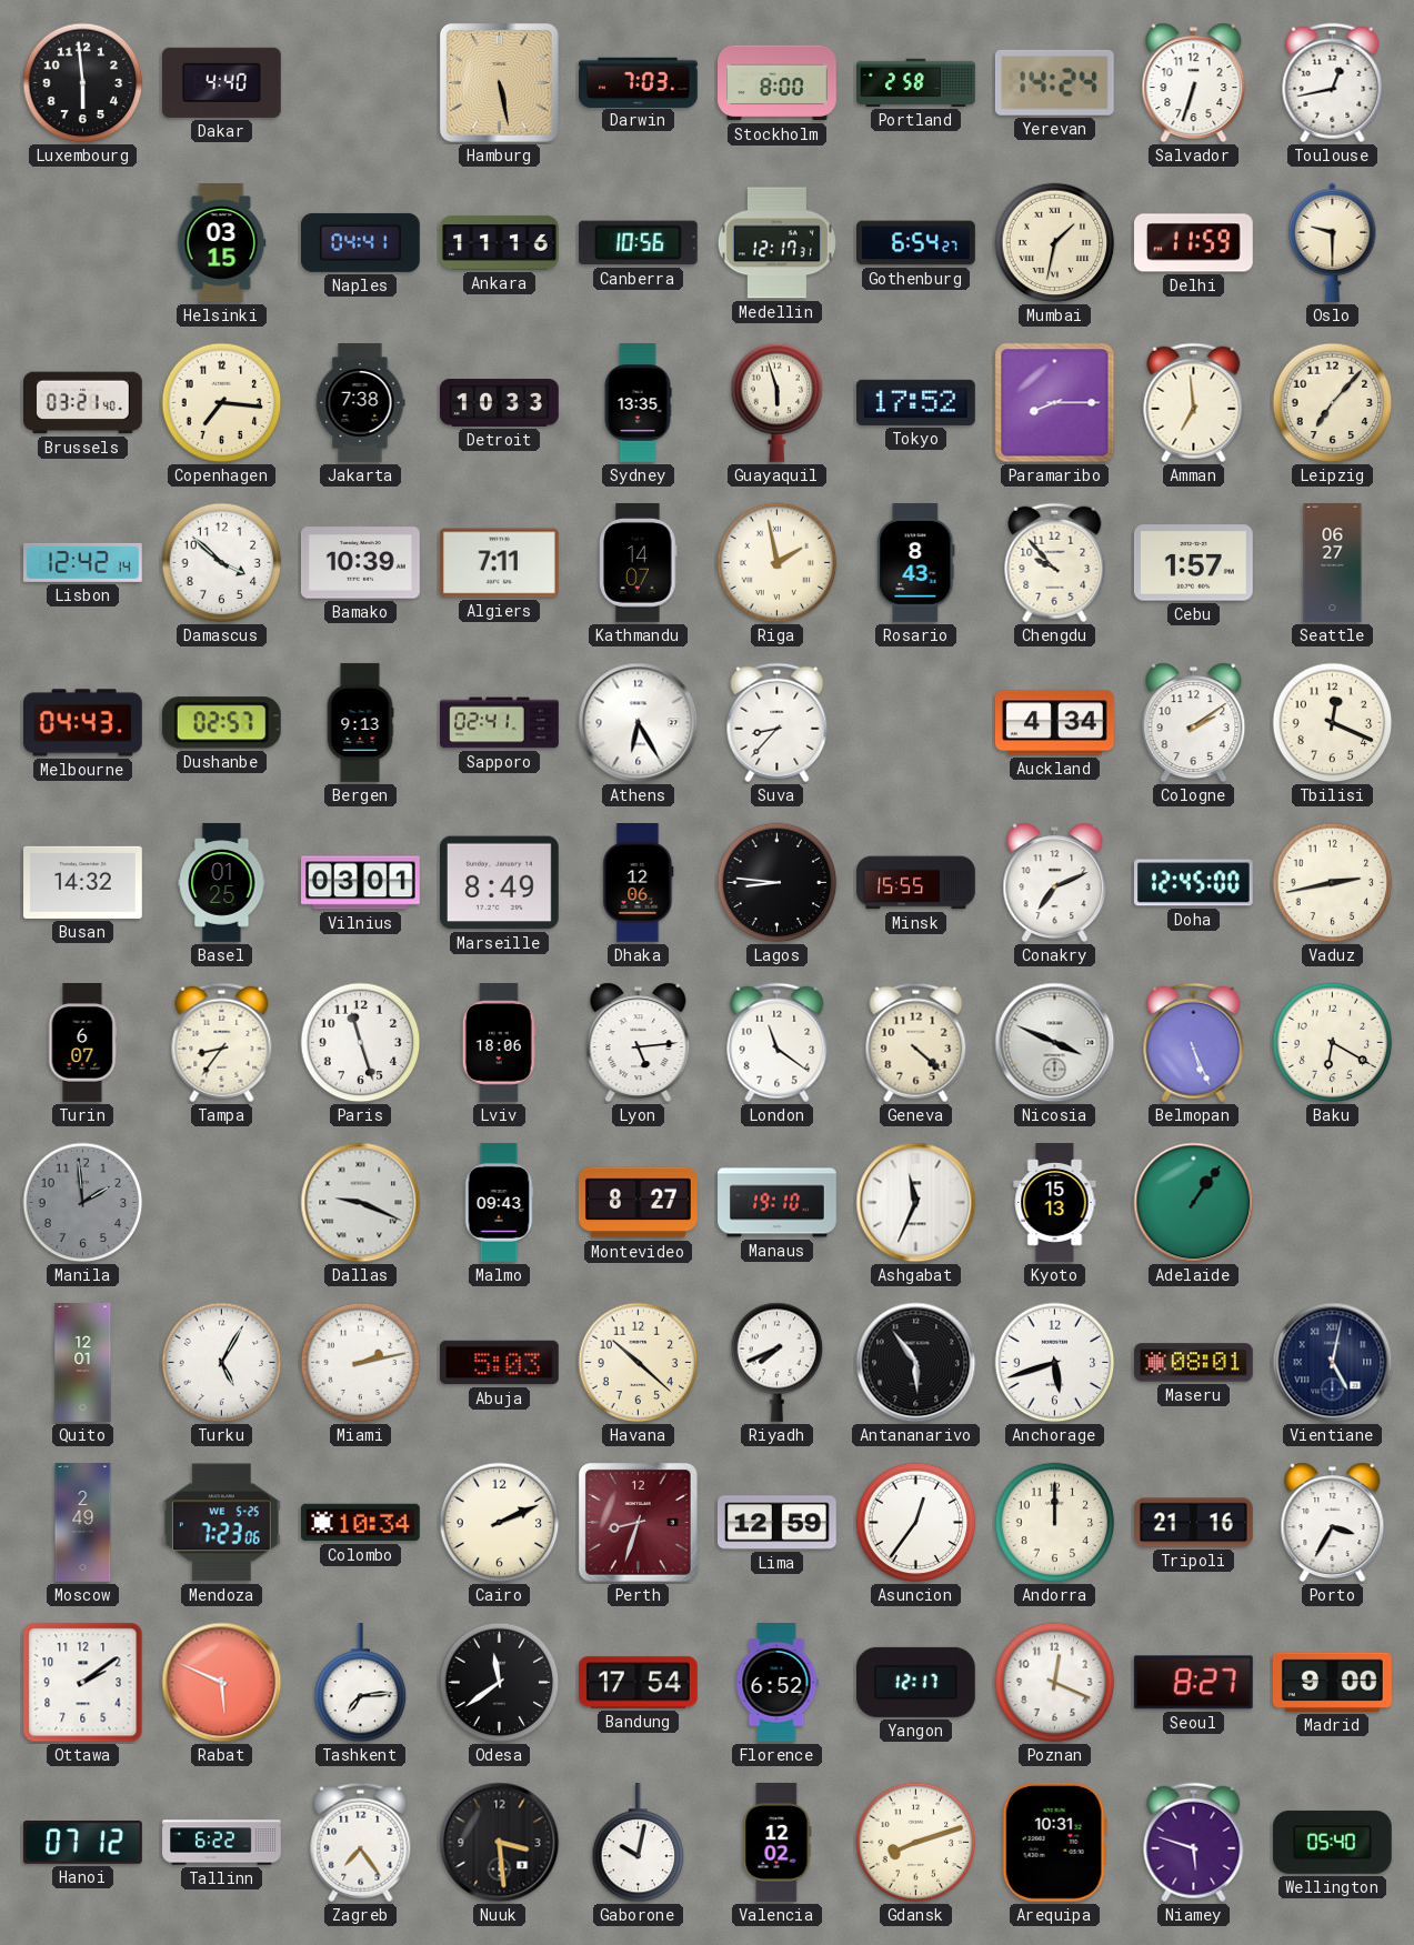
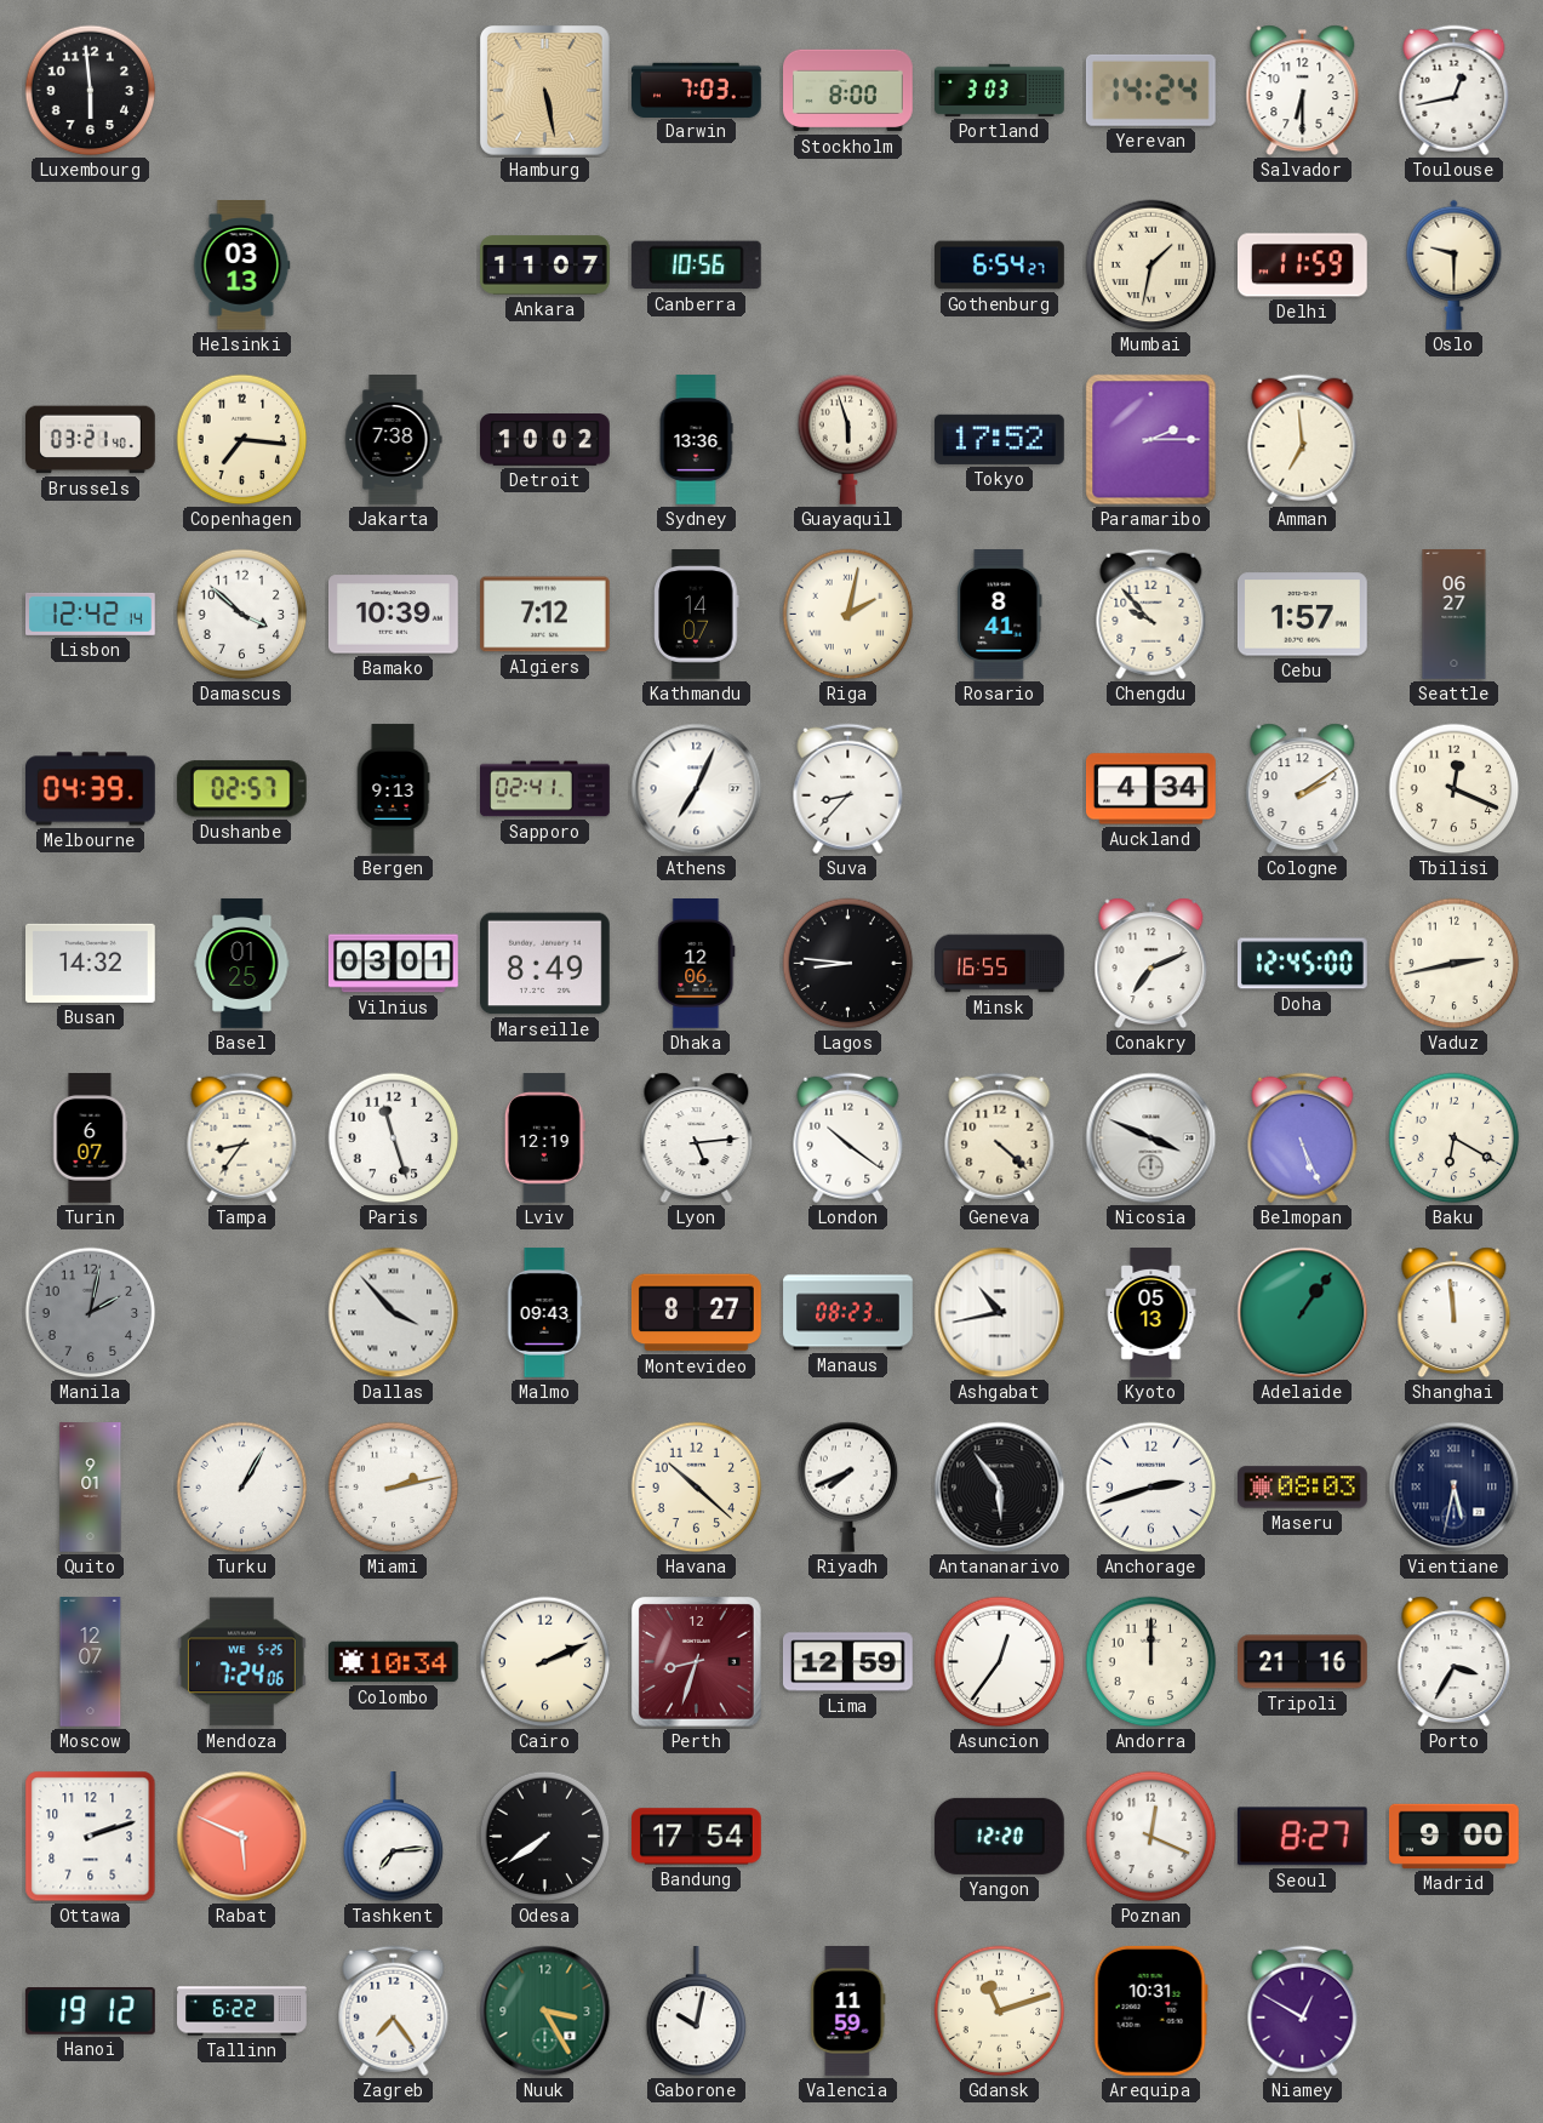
Dakar: 4:40 -> none
Portland: 2:58 -> 3:03
Salvador: 6:33 -> 6:30
Helsinki: 03:15 -> 03:13
Naples: 04:41 -> none
Ankara: 11:16 -> 11:07
Medellin: 12:17 -> none
Detroit: 10:33 -> 10:02
Sydney: 13:35 -> 13:36
Paramaribo: 8:15 -> 2:15
Leipzig: 7:07 -> none
Algiers: 7:11 -> 7:12
Riga: 1:58 -> 2:02
Rosario: 8:43 -> 8:41
Melbourne: 04:43 -> 04:39
Athens: 6:25 -> 7:04
Minsk: 15:55 -> 16:55
Lviv: 18:06 -> 12:19
London: 11:21 -> 10:21
Manila: 1:59 -> 2:02
Dallas: 9:19 -> 3:53
Manaus: 19:10 -> 08:23
Ashgabat: 11:34 -> 10:43
Kyoto: 15:13 -> 05:13
Shanghai: none -> 11:59
Quito: 12:01 -> 9:01
Turku: 5:05 -> 1:05
Abuja: 5:03 -> none
Anchorage: 5:42 -> 2:42
Maseru: 08:01 -> 08:03
Vientiane: 5:02 -> 5:32
Moscow: 2:49 -> 12:07
Mendoza: 7:23 -> 7:24
Ottawa: 2:09 -> 2:12
Odesa: 11:39 -> 7:39
Florence: 6:52 -> none
Yangon: 12:17 -> 12:20
Hanoi: 07:12 -> 19:12
Nuuk: 3:29 -> 3:25
Nuuk dial: black -> green
Valencia: 12:02 -> 11:59
Gdansk: 8:12 -> 11:12
Niamey: 5:48 -> 12:50
Wellington: 05:40 -> none
